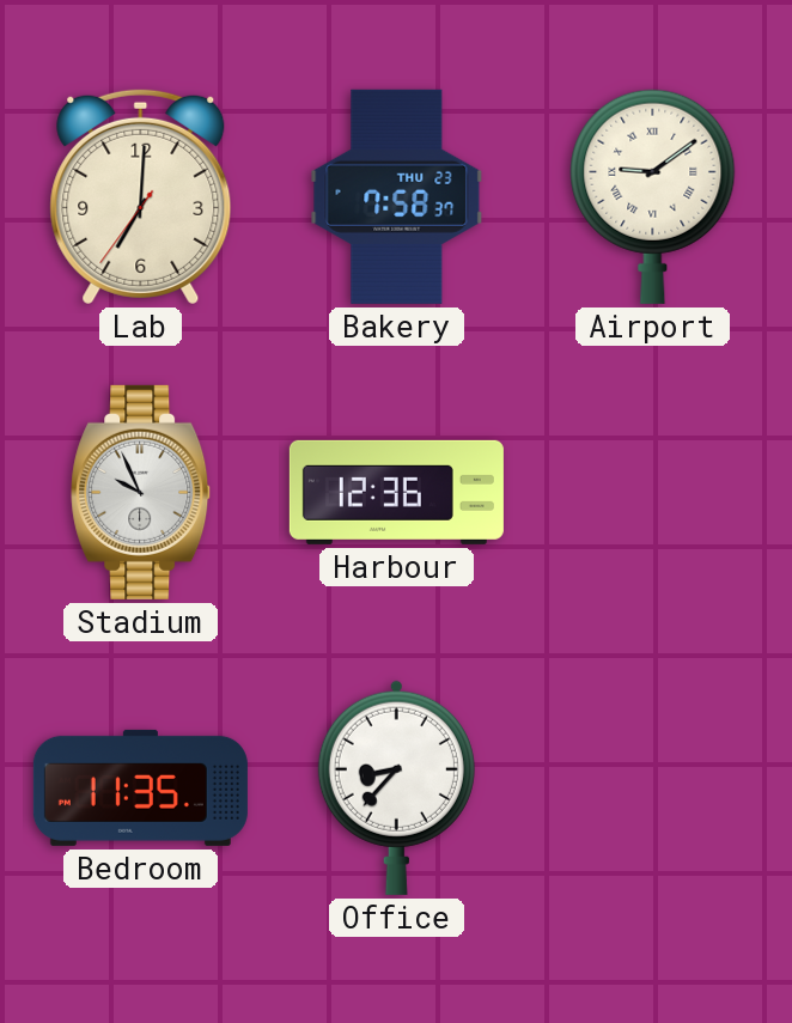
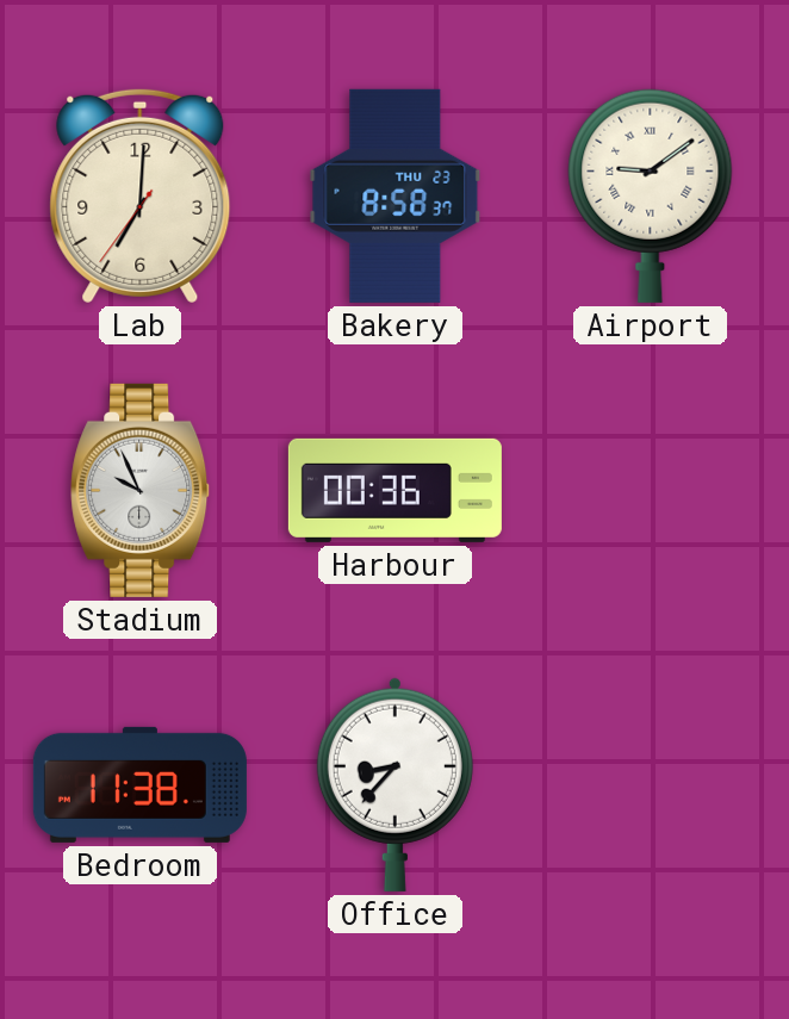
Bakery: 7:58 -> 8:58
Harbour: 12:36 -> 00:36
Bedroom: 11:35 -> 11:38
